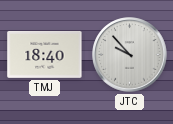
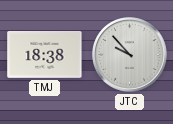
TMJ: 18:40 -> 18:38
